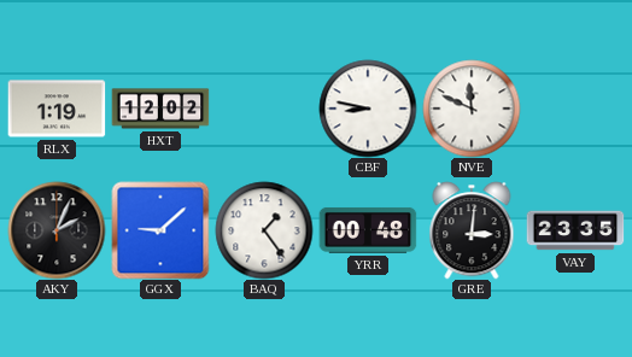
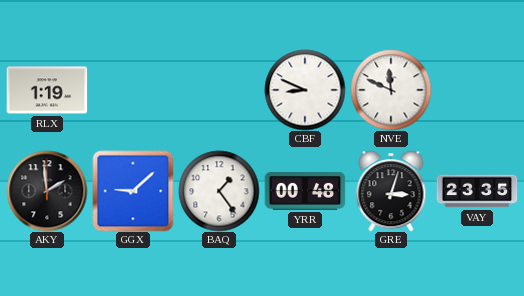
HXT: 12:02 -> none
CBF: 8:47 -> 8:49
AKY: 2:04 -> 1:59
GRE: 3:01 -> 3:03
